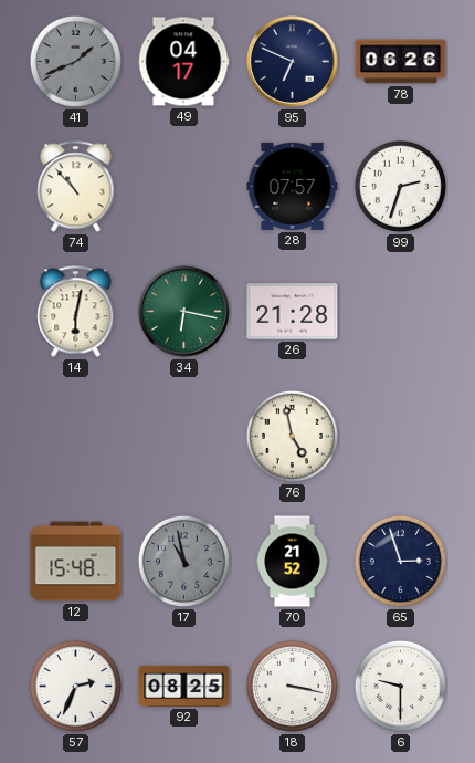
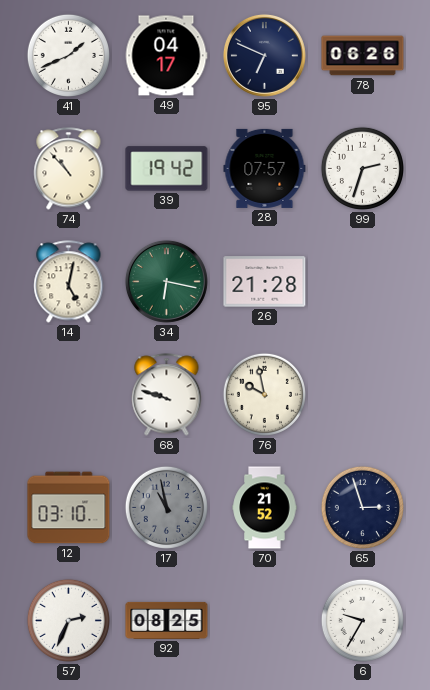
41 dial: grey -> white
39: none -> 19:42
14: 6:02 -> 5:02
68: none -> 9:48
76: 4:58 -> 9:58
12: 15:48 -> 03:10
18: 3:17 -> none
6: 9:30 -> 9:35
